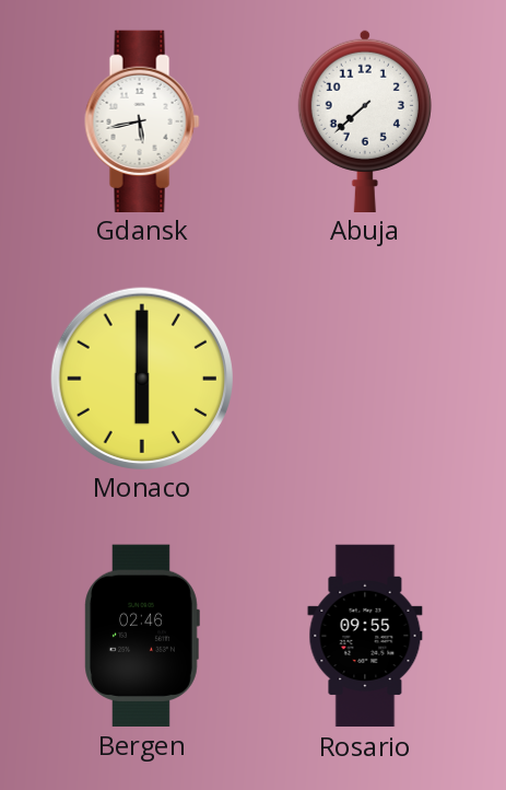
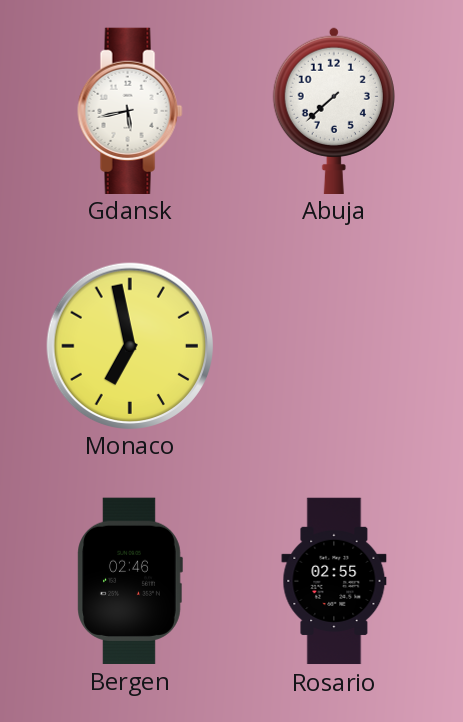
Monaco: 6:00 -> 6:58
Rosario: 09:55 -> 02:55
